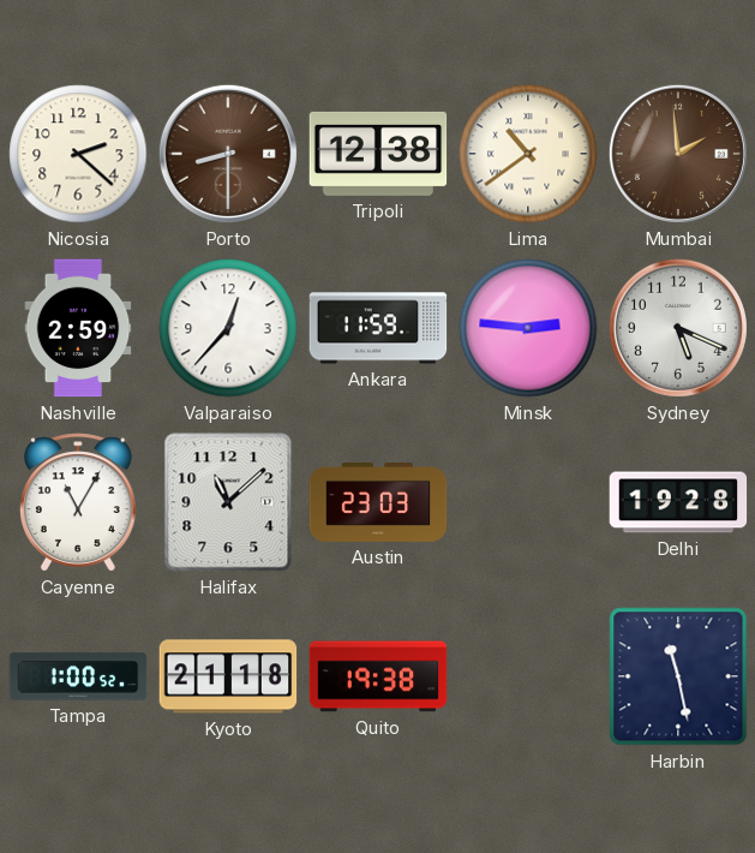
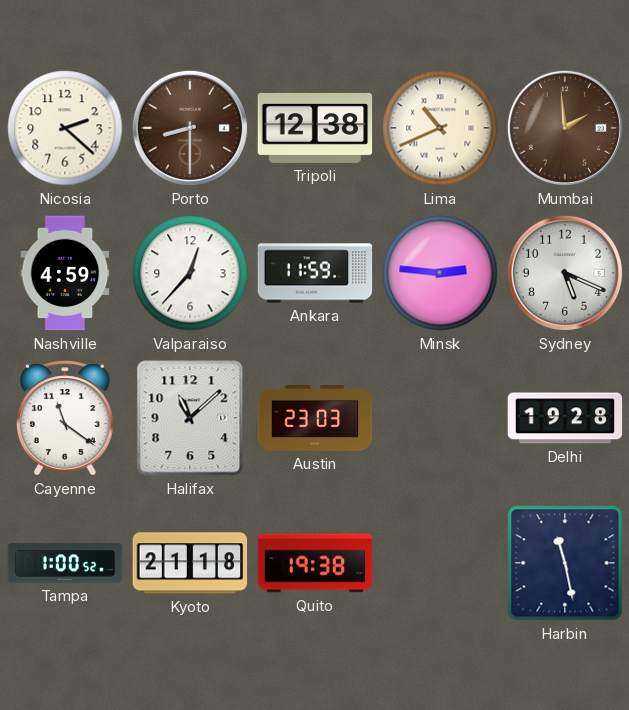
Lima: 10:39 -> 10:41
Nashville: 2:59 -> 4:59
Cayenne: 11:05 -> 11:21
